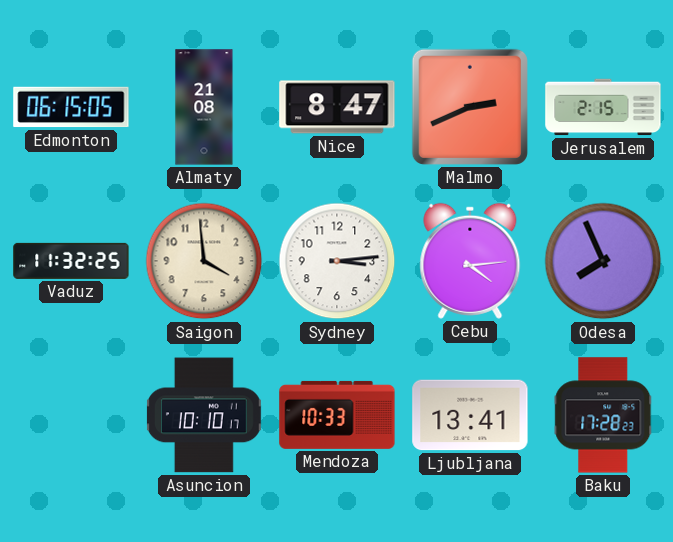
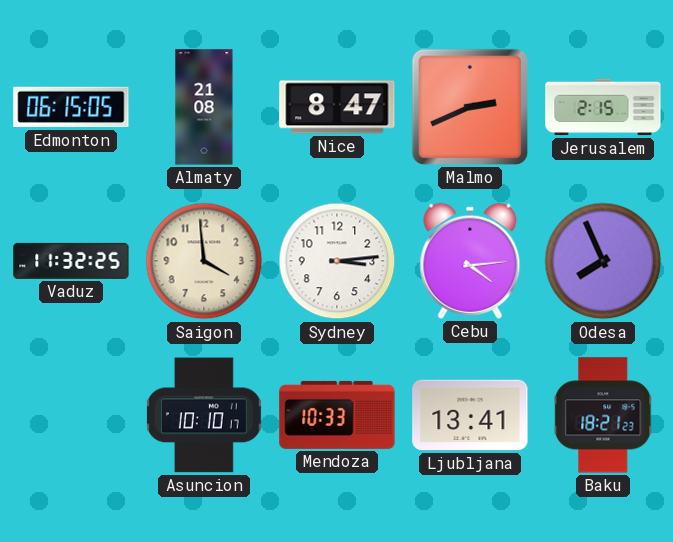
Baku: 17:28 -> 18:21
